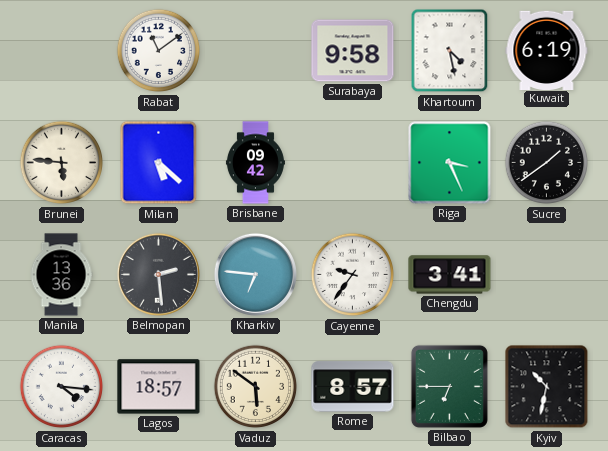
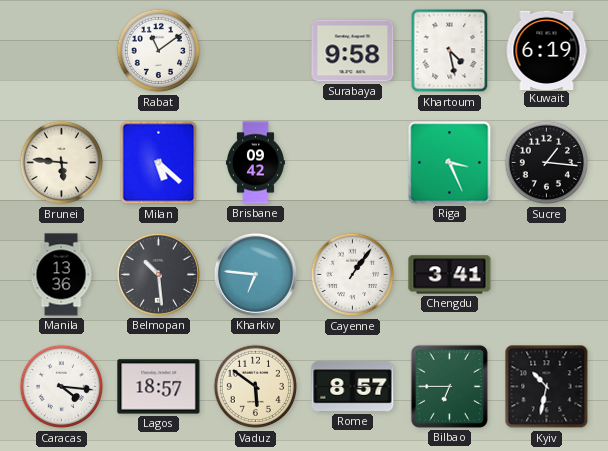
Sucre: 1:39 -> 1:16
Belmopan: 2:29 -> 10:29
Cayenne: 9:36 -> 1:06
